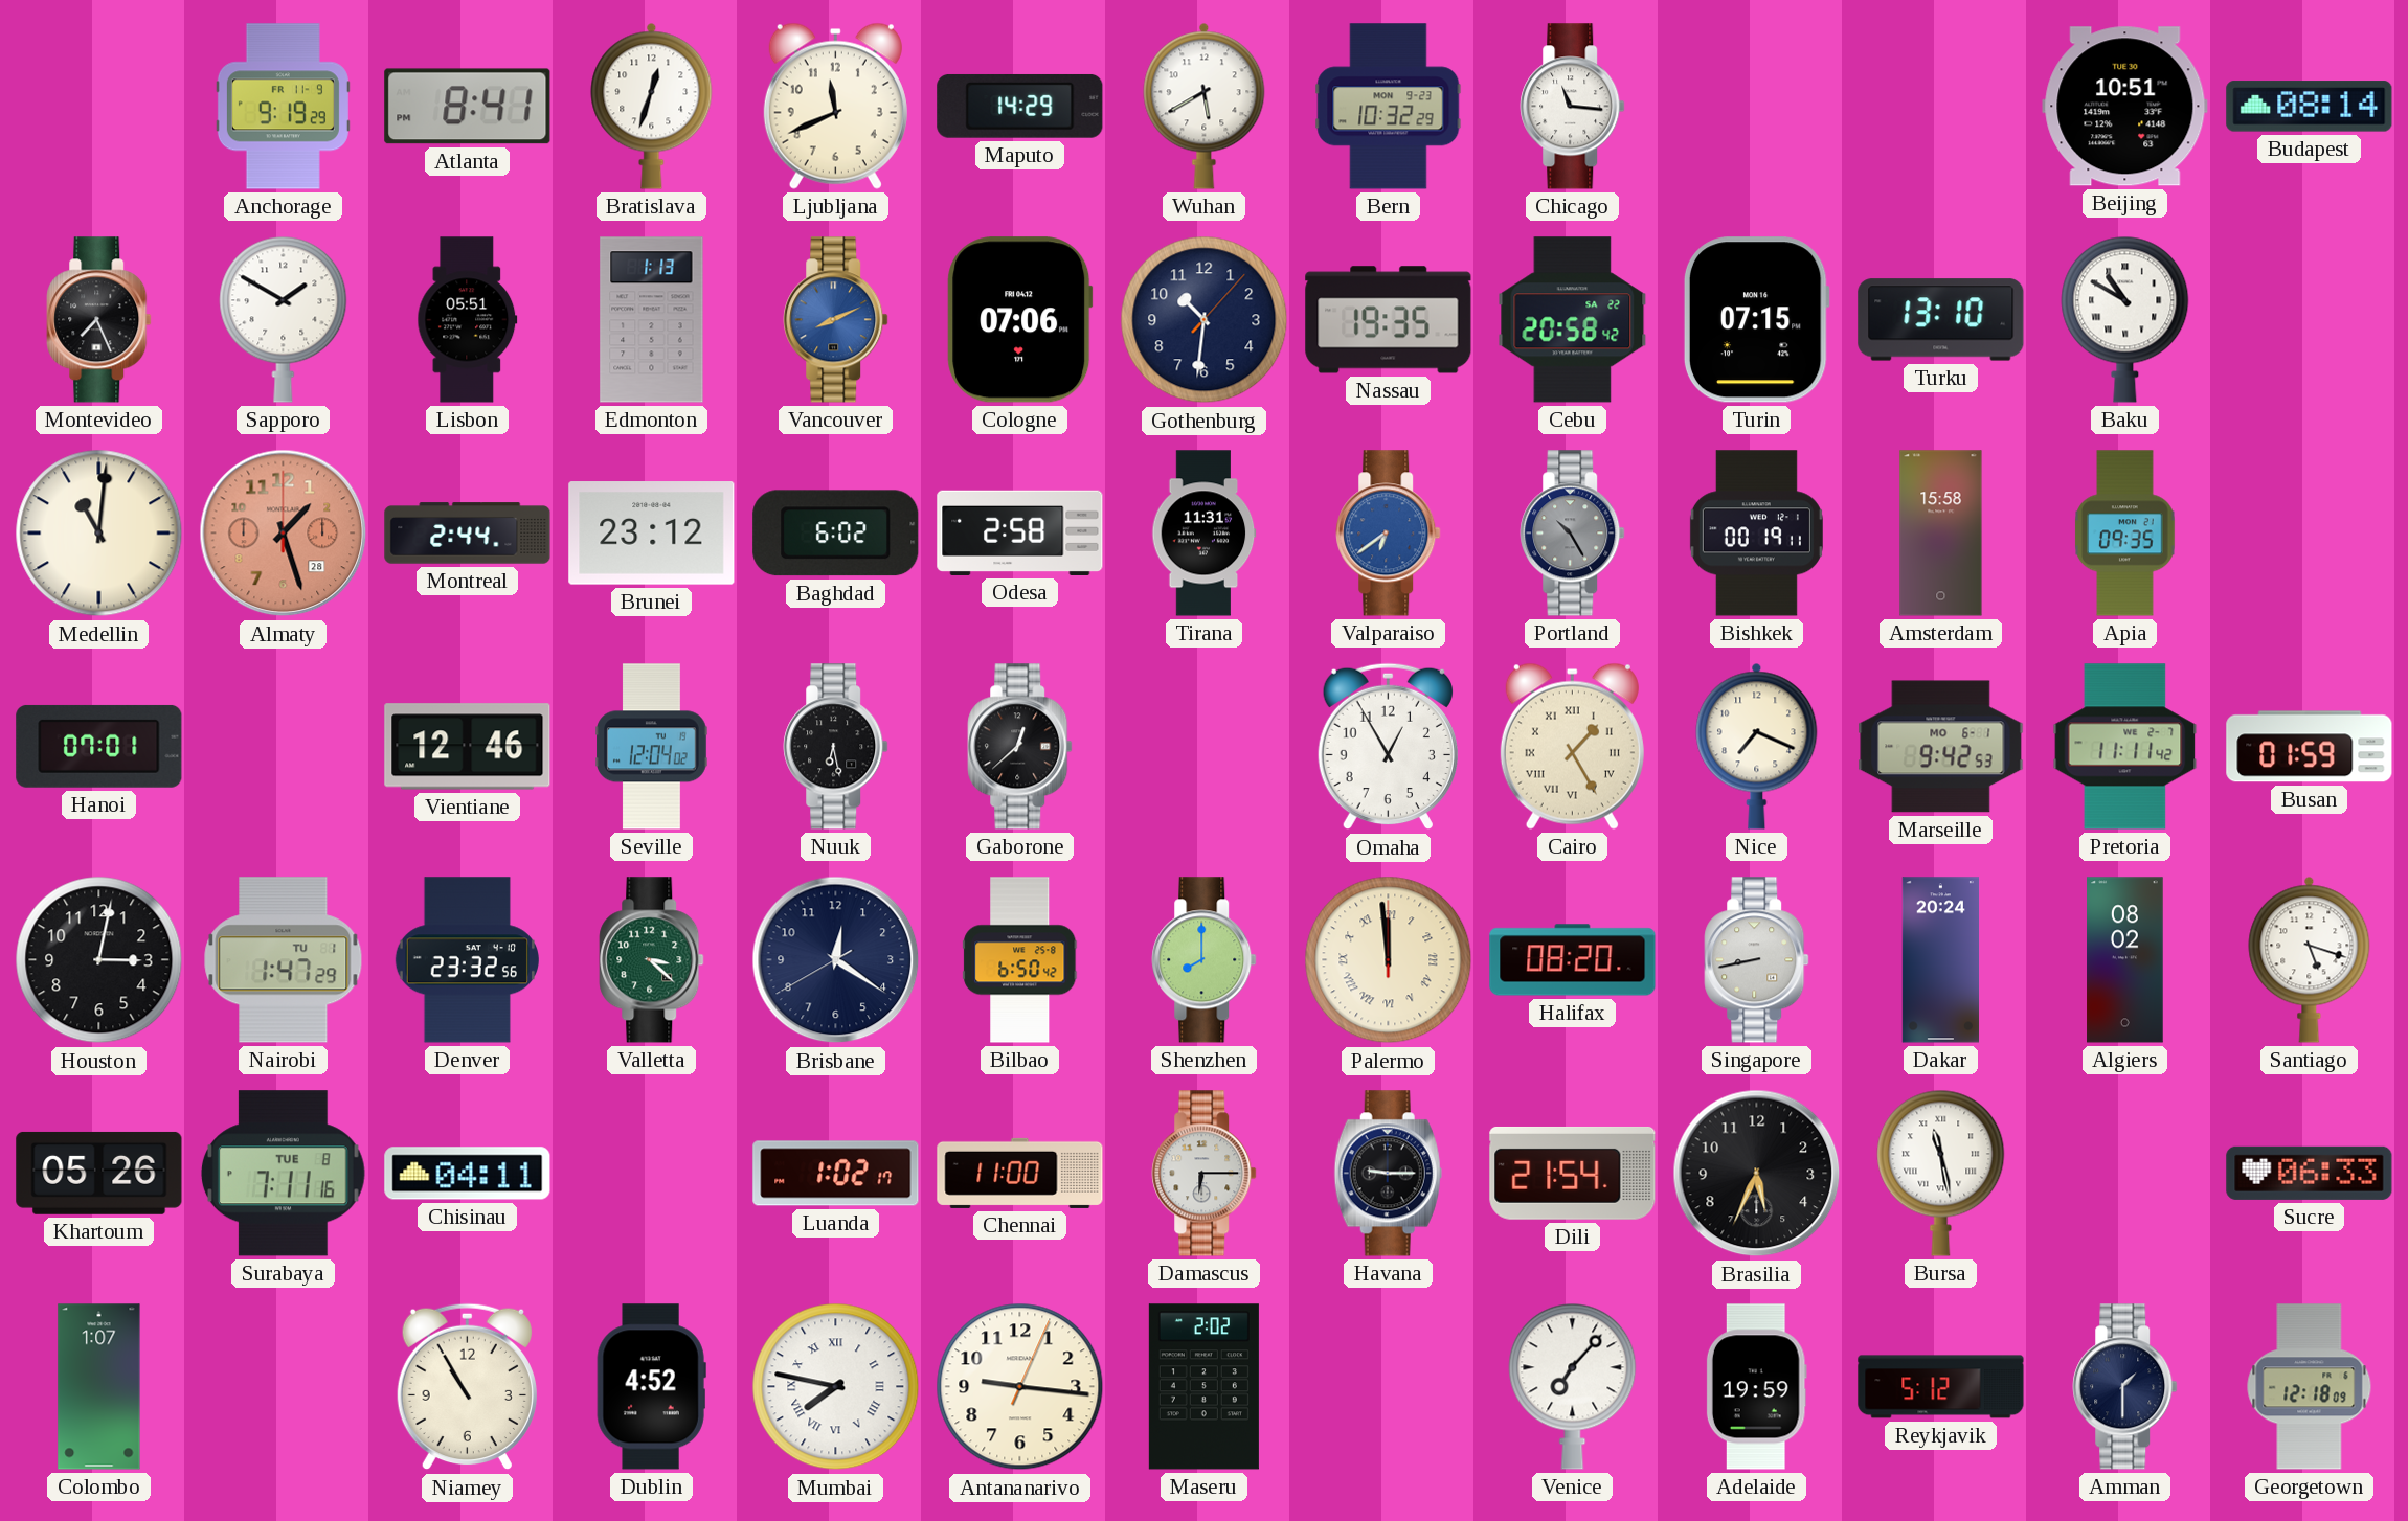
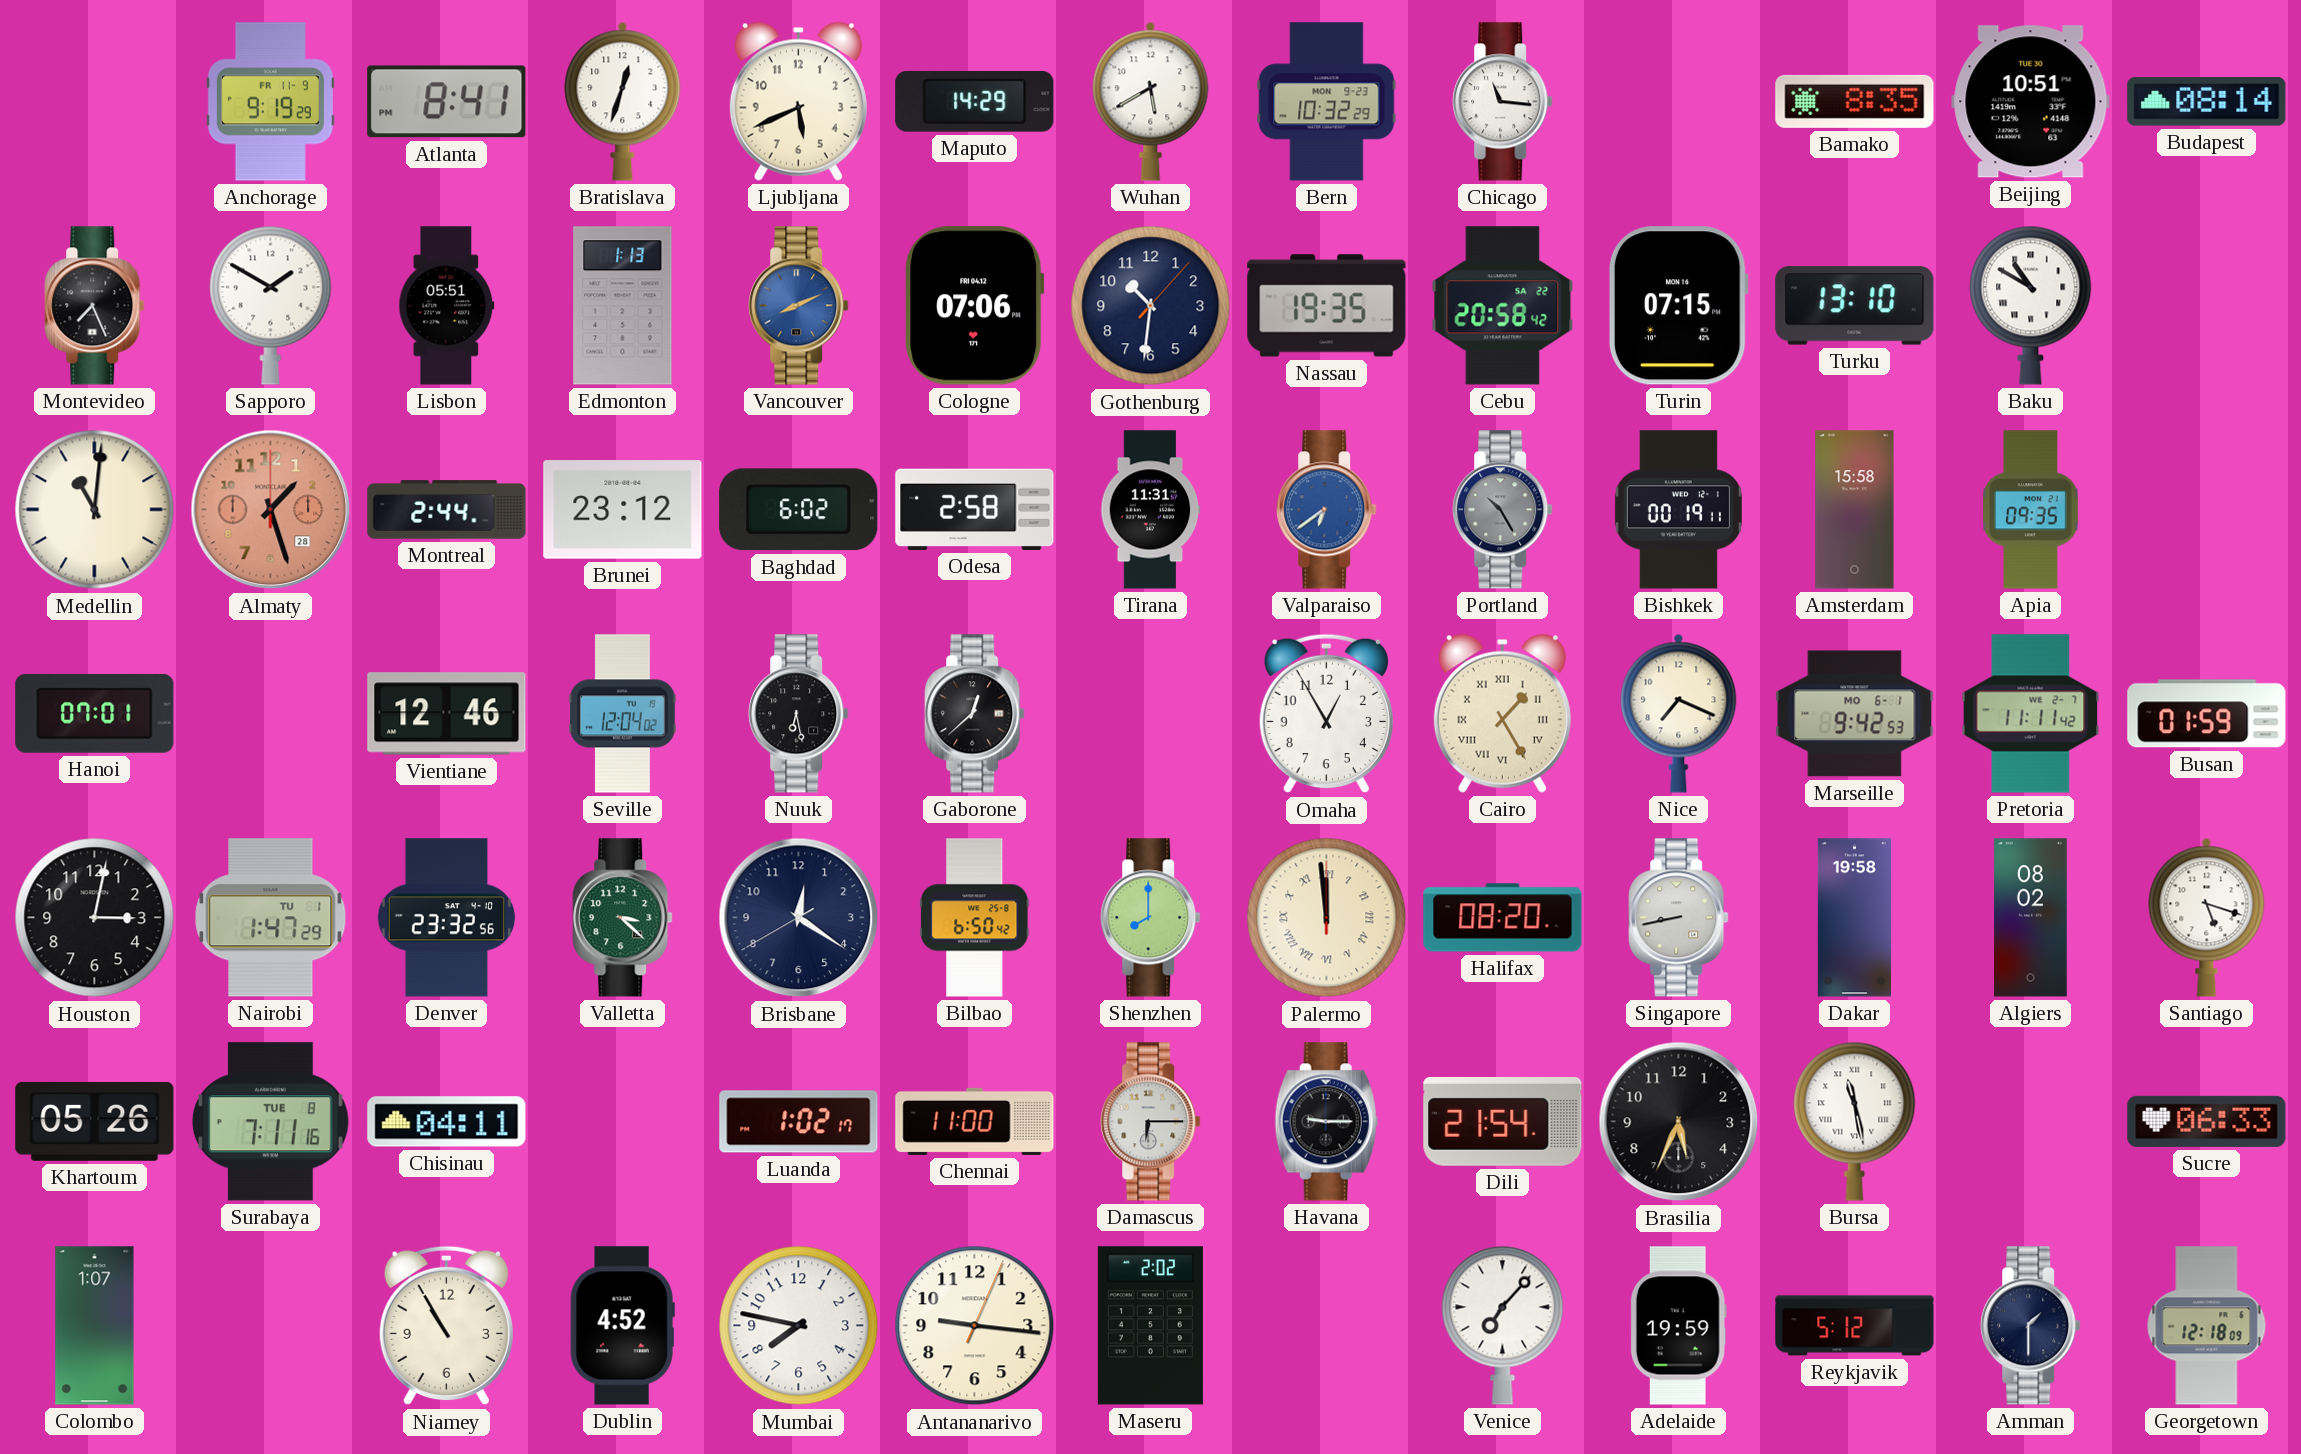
Ljubljana: 11:41 -> 5:41
Bamako: none -> 8:35
Dakar: 20:24 -> 19:58
Mumbai numerals: Roman -> Arabic
